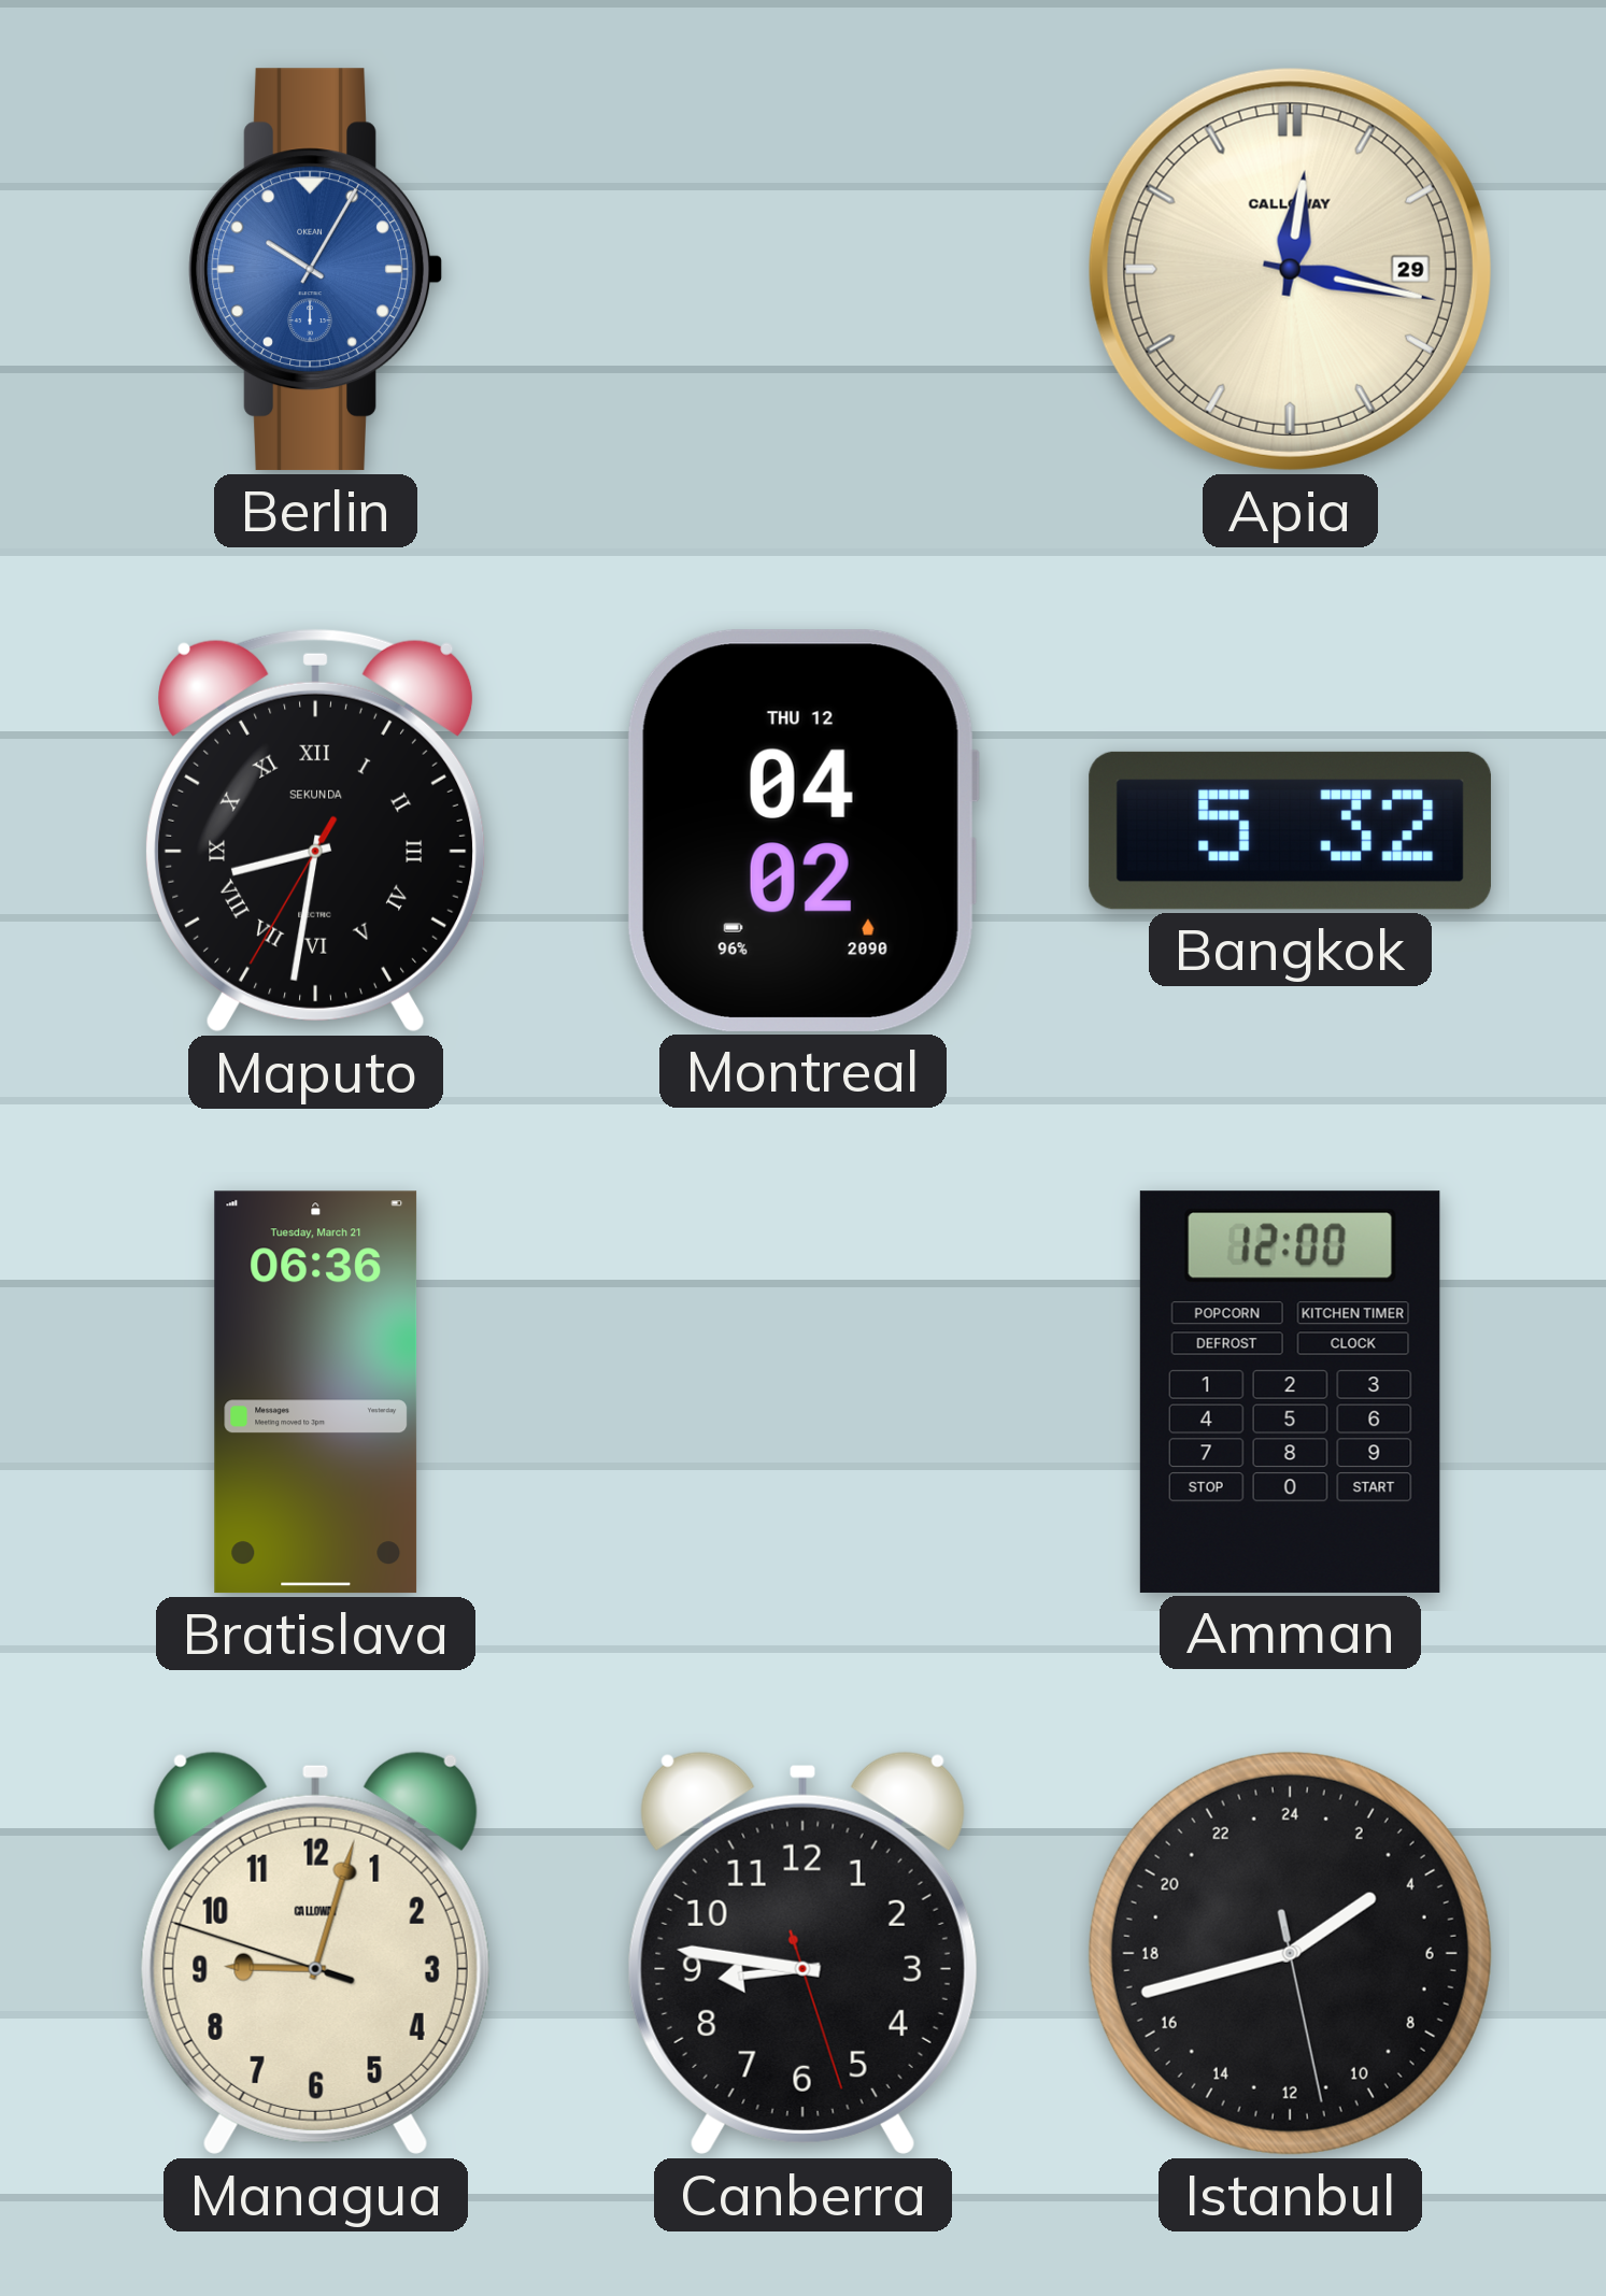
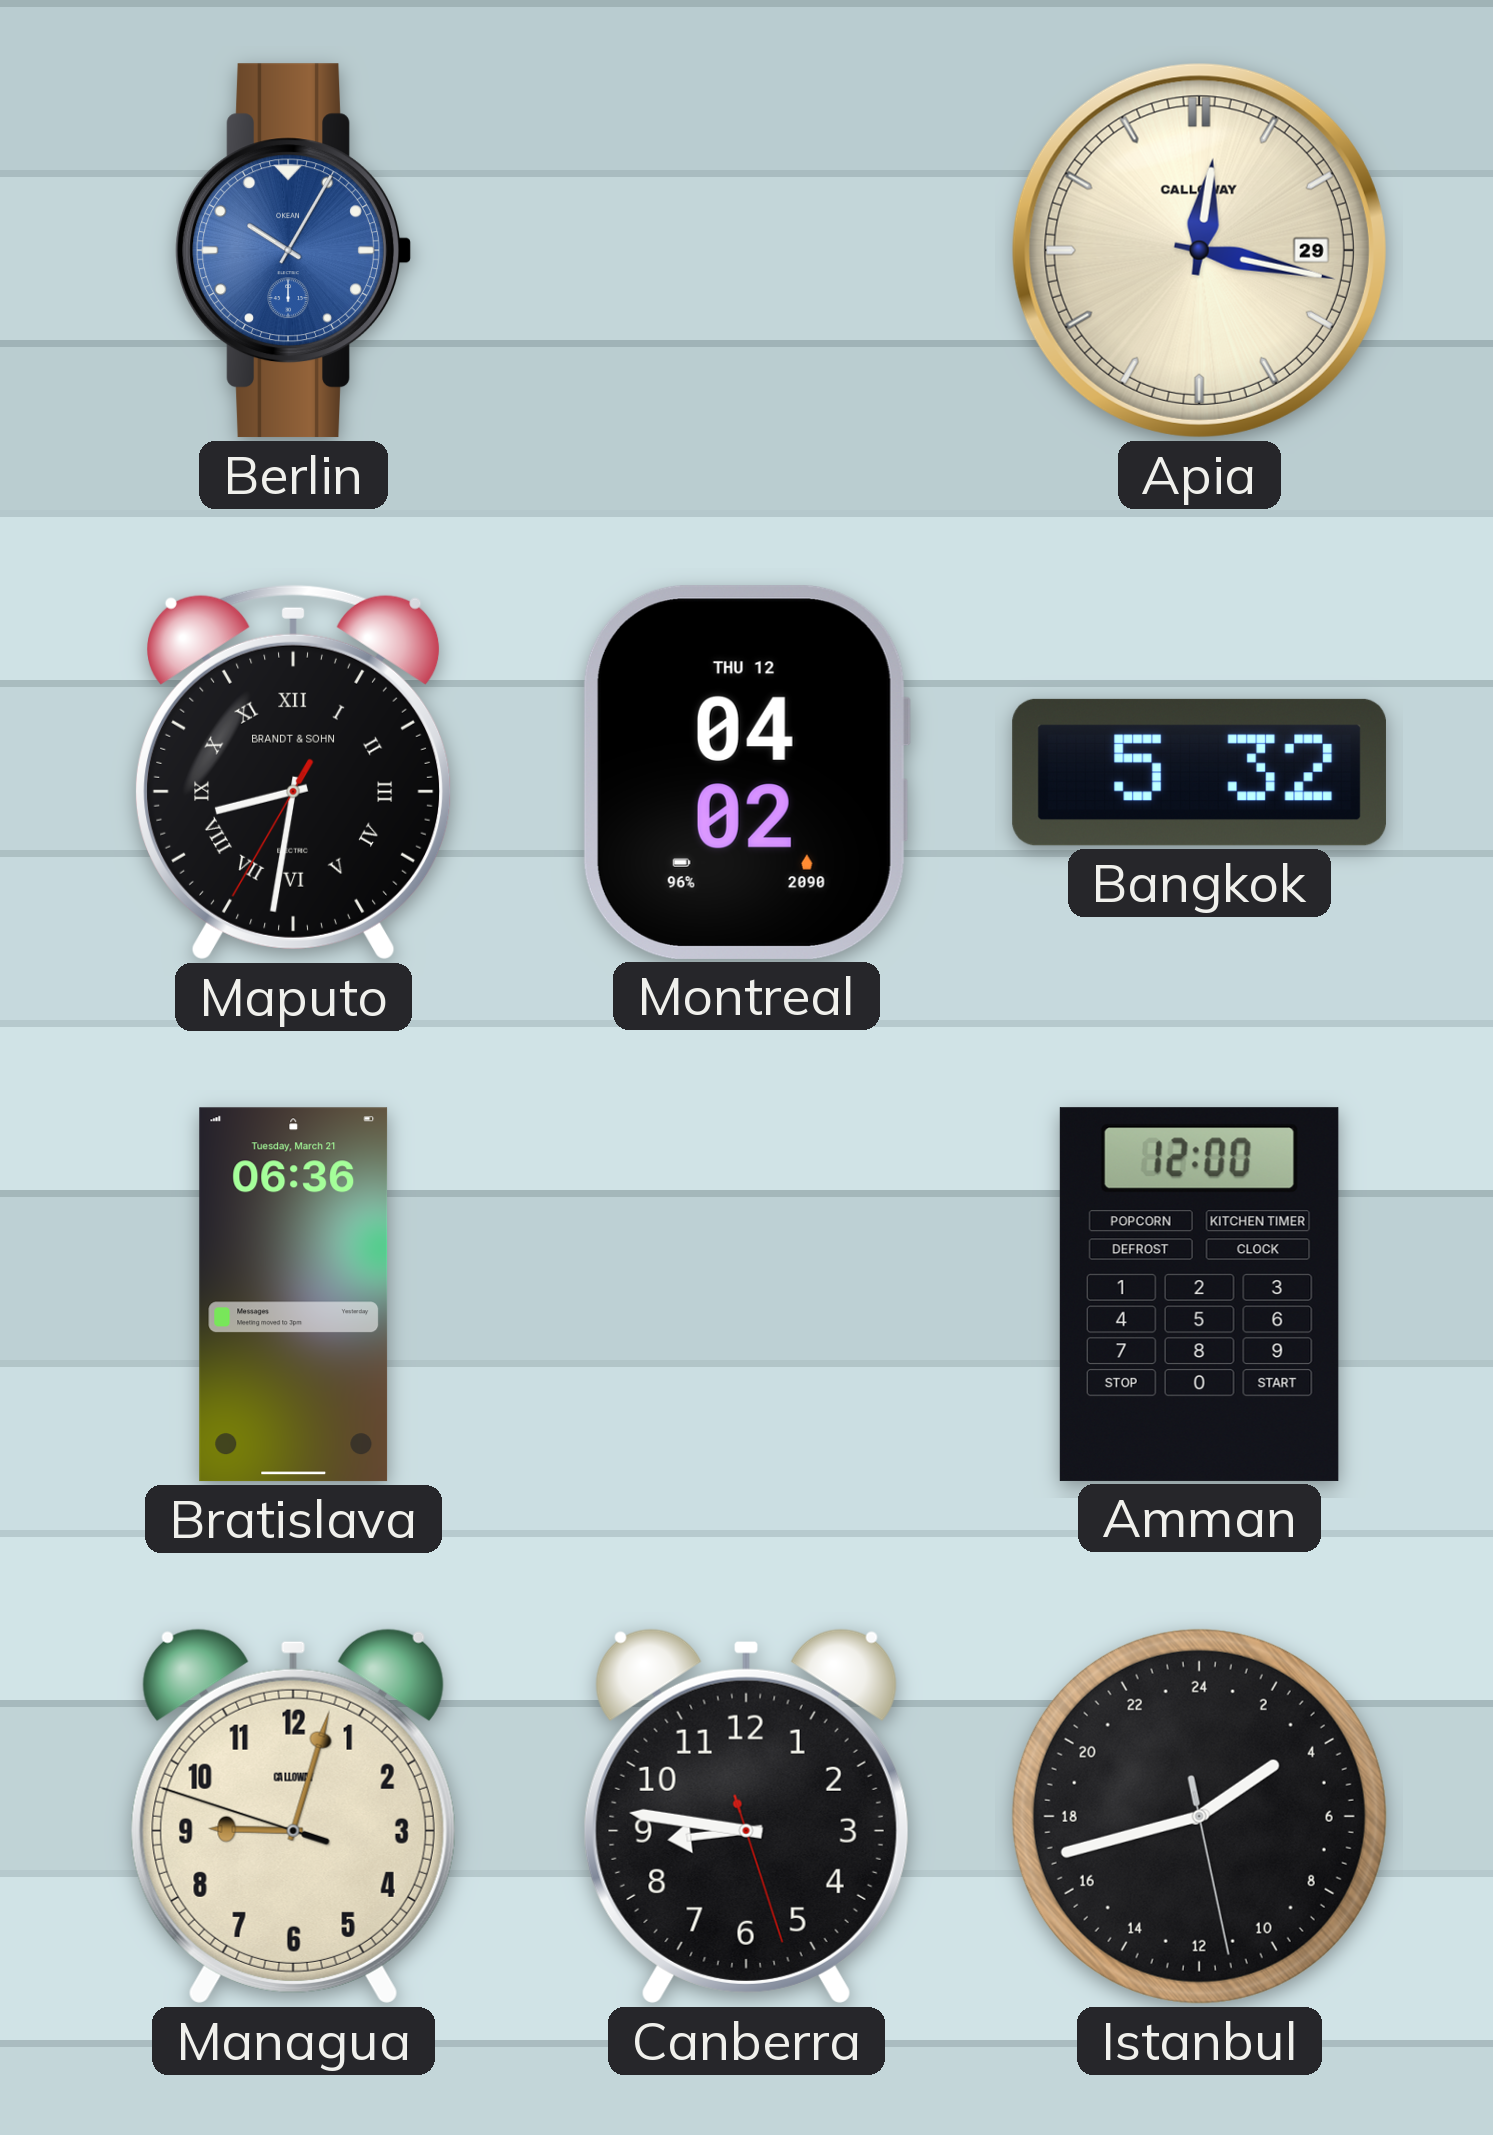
Maputo brand: SEKUNDA -> BRANDT & SOHN
